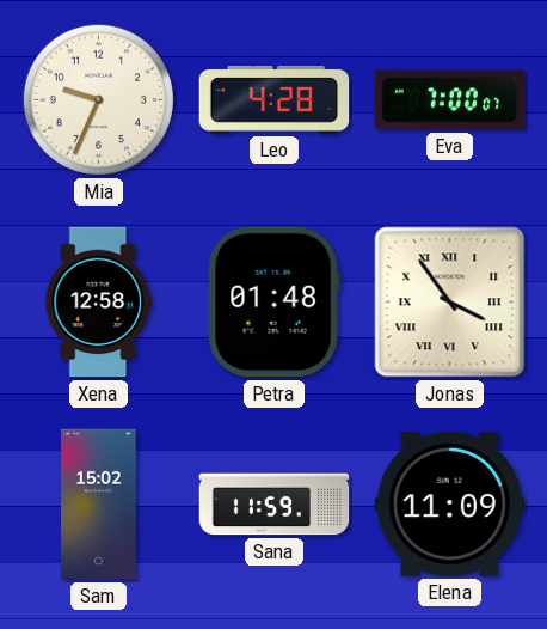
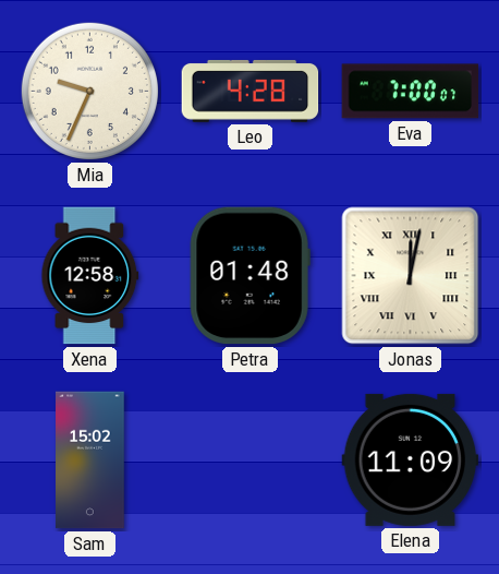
Jonas: 3:54 -> 12:02
Sana: 11:59 -> none
